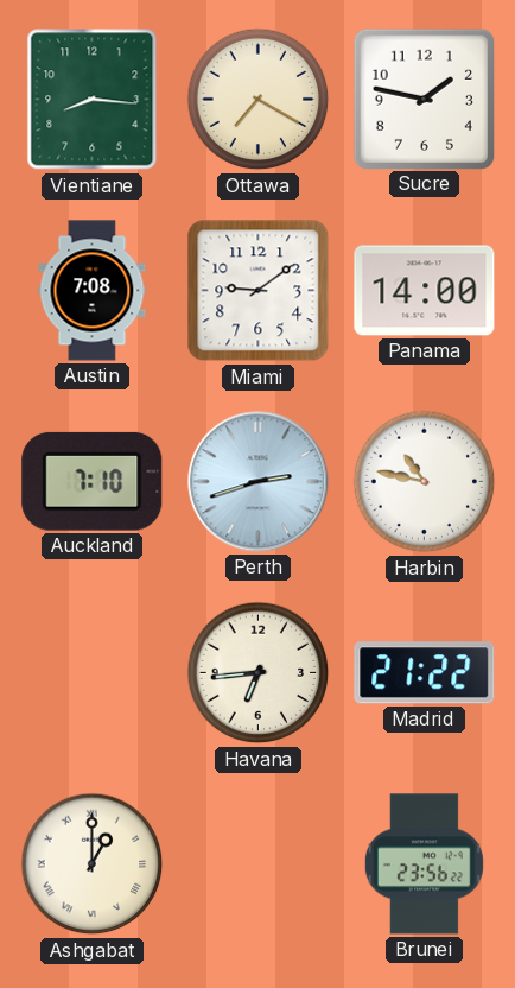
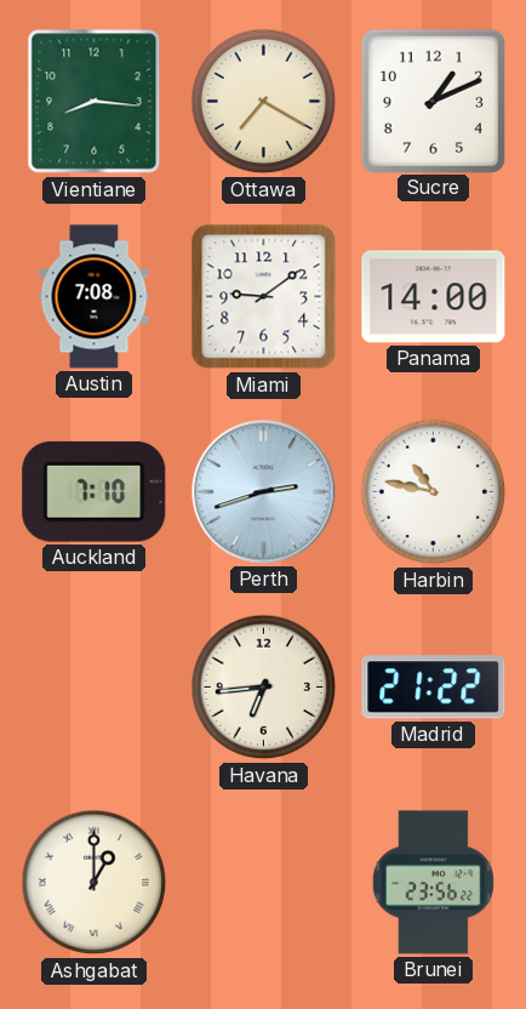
Sucre: 1:47 -> 1:11
